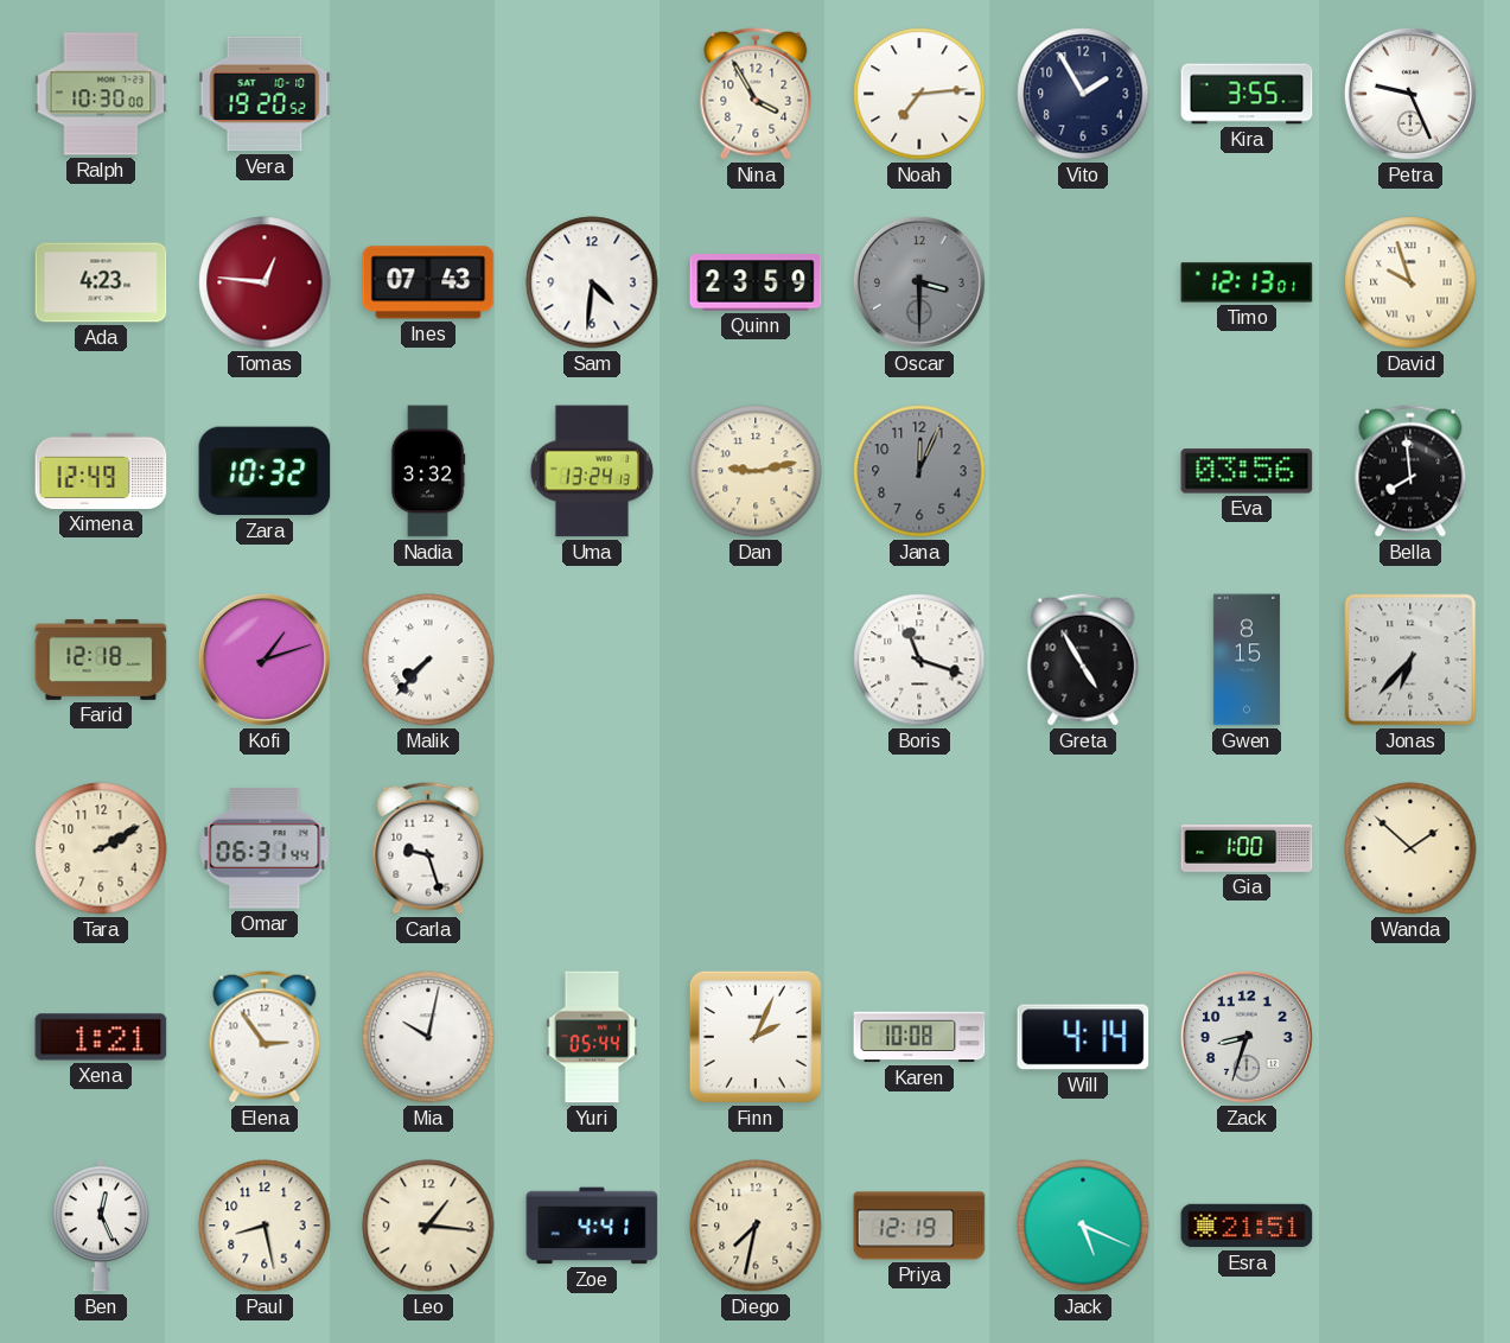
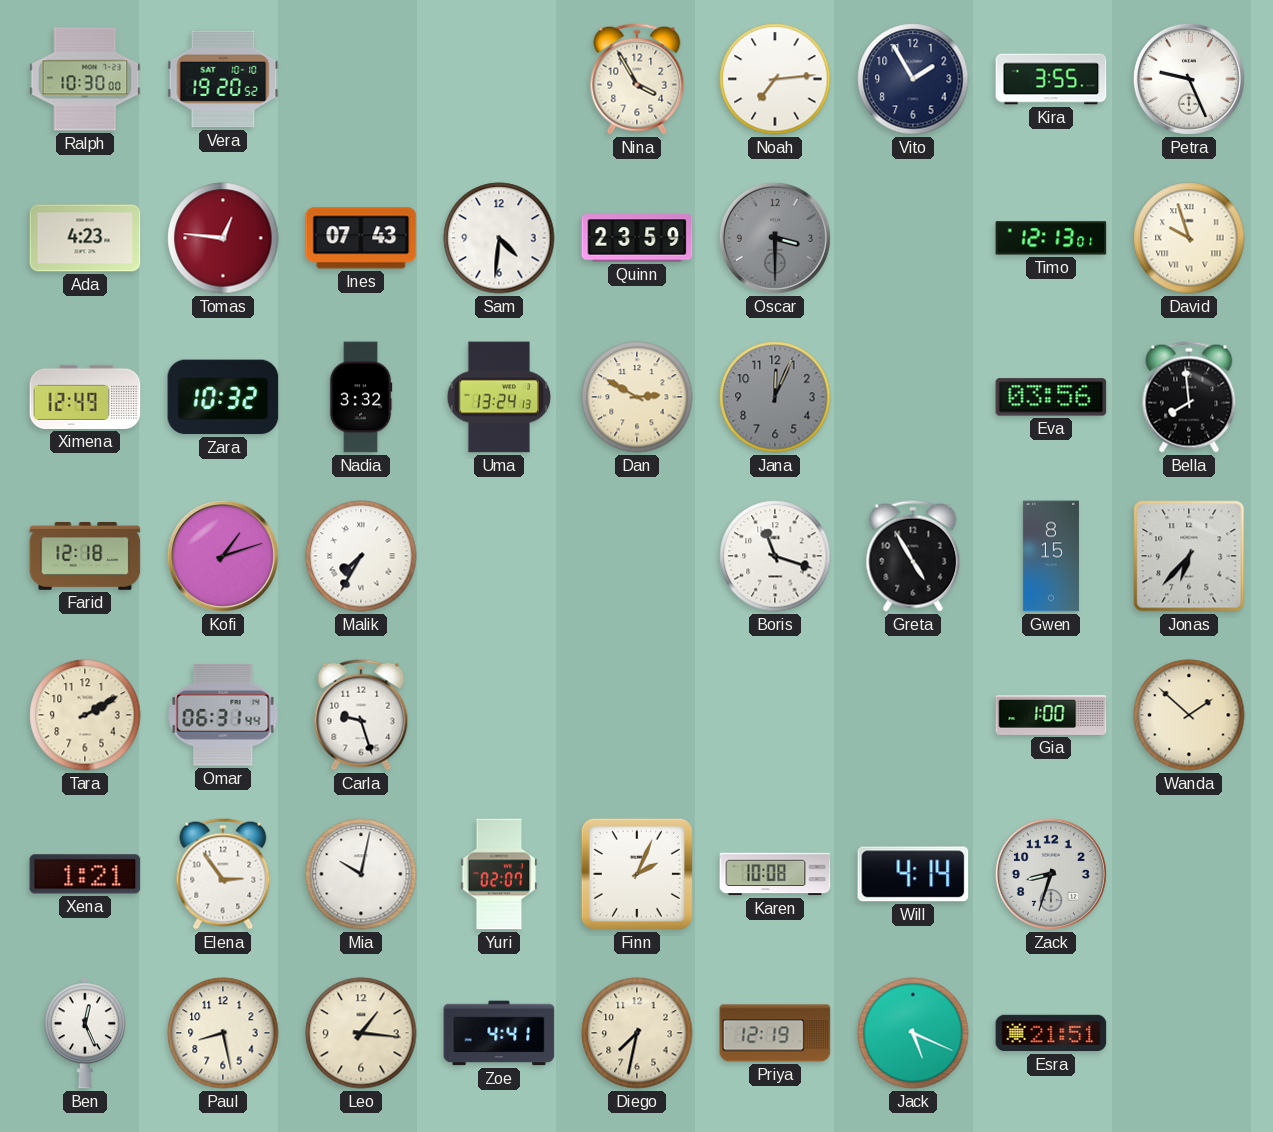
Dan: 9:13 -> 2:50
Malik: 7:37 -> 7:35
Yuri: 05:44 -> 02:07
